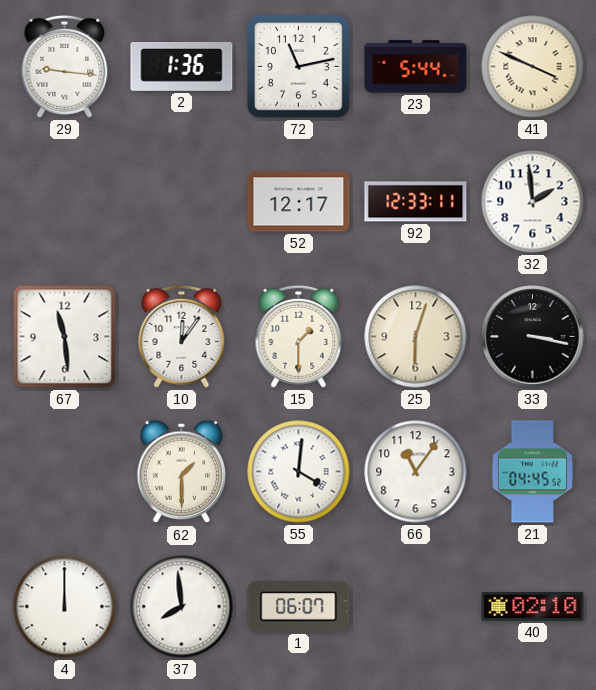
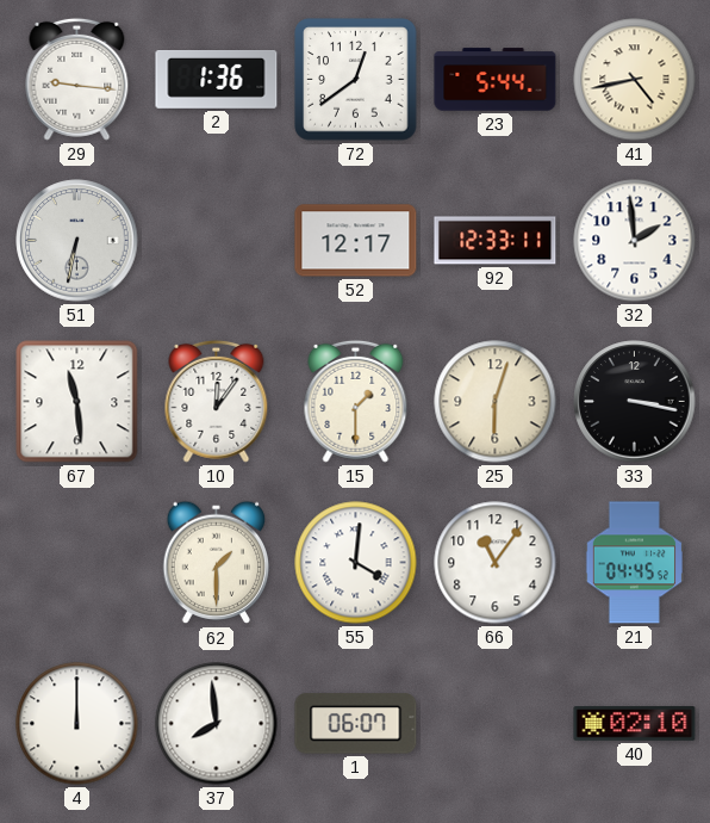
72: 11:13 -> 12:39
41: 3:49 -> 4:43
51: none -> 6:32
